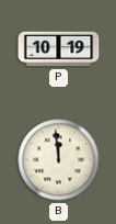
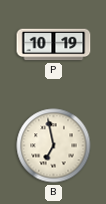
B: 11:59 -> 6:58
